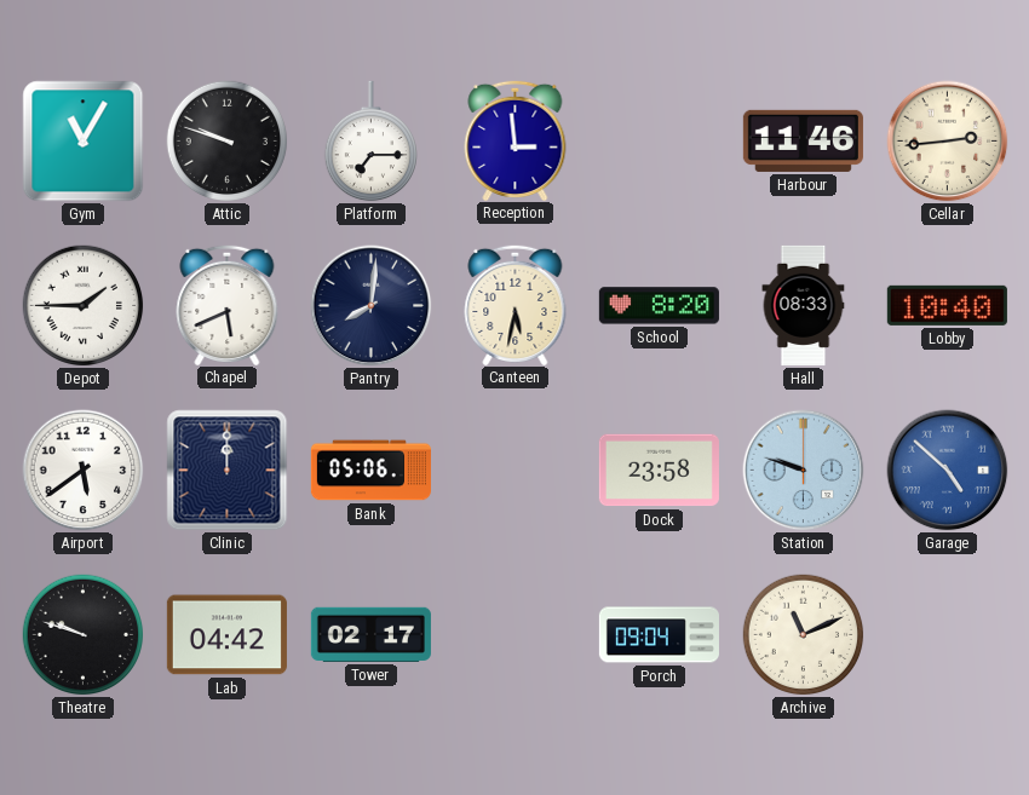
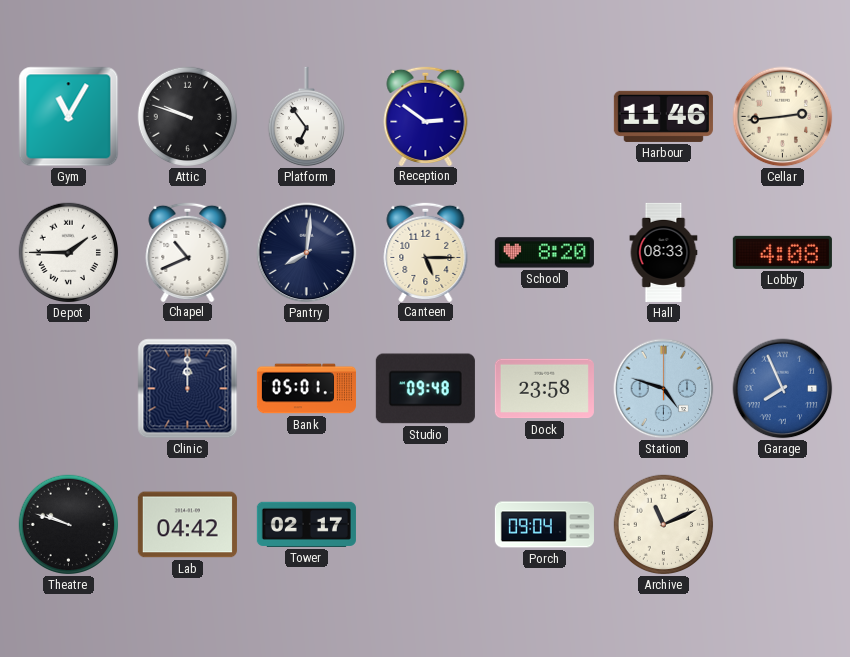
Platform: 7:15 -> 6:54
Reception: 2:59 -> 2:51
Chapel: 5:41 -> 10:41
Canteen: 5:32 -> 5:15
Lobby: 10:40 -> 4:08
Airport: 5:39 -> none
Bank: 05:06 -> 05:01
Studio: none -> 09:48
Station: 9:48 -> 4:48
Garage: 4:52 -> 7:56
